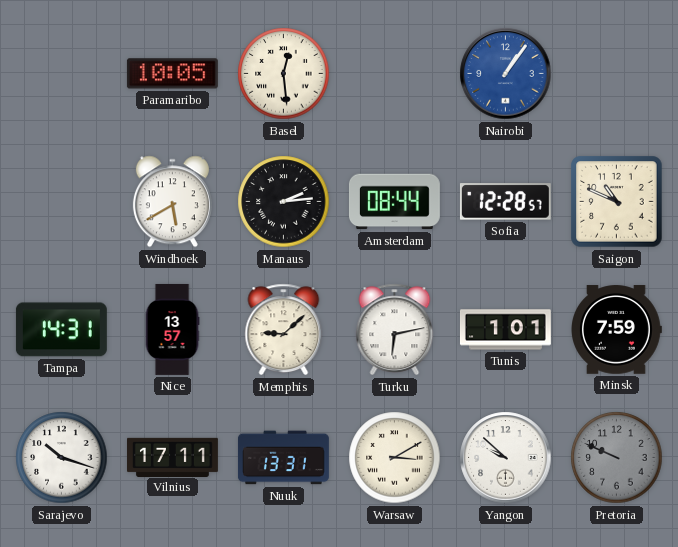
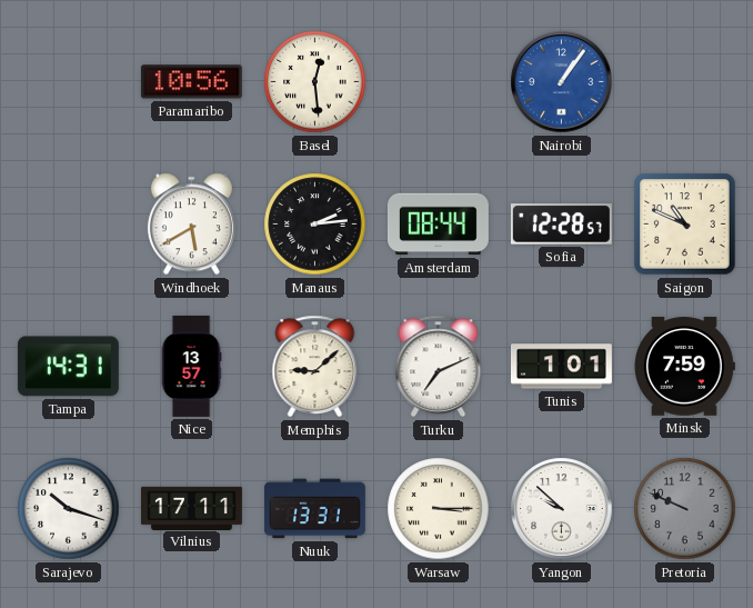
Paramaribo: 10:05 -> 10:56
Turku: 6:13 -> 7:11
Warsaw: 3:10 -> 3:15
